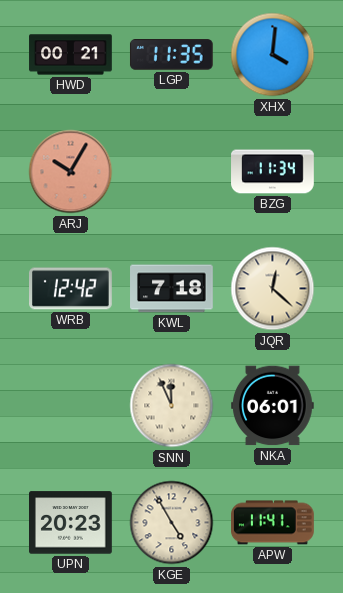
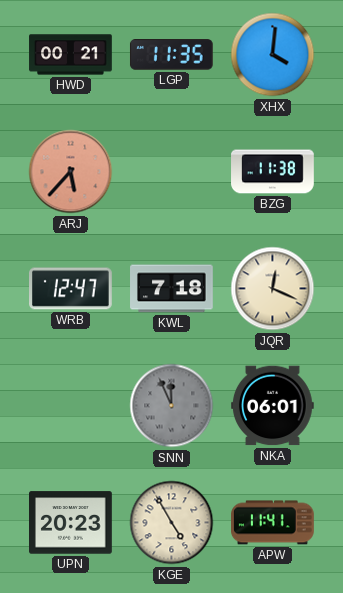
ARJ: 10:05 -> 5:37
BZG: 11:34 -> 11:38
WRB: 12:42 -> 12:47
JQR: 12:22 -> 12:19
SNN dial: cream -> grey
